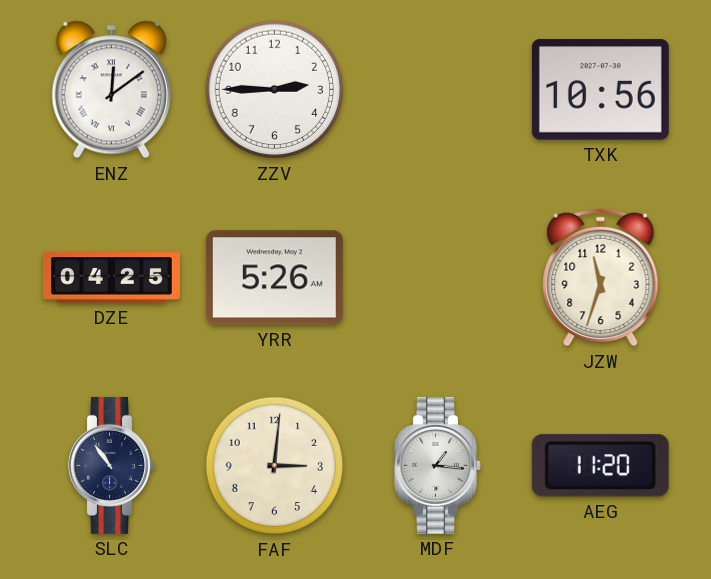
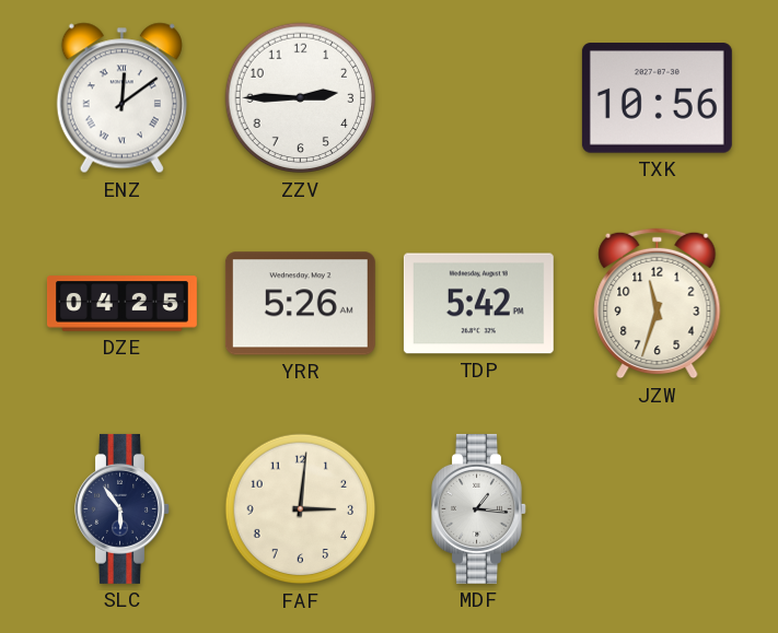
TDP: none -> 5:42
SLC: 10:54 -> 5:54
AEG: 11:20 -> none
